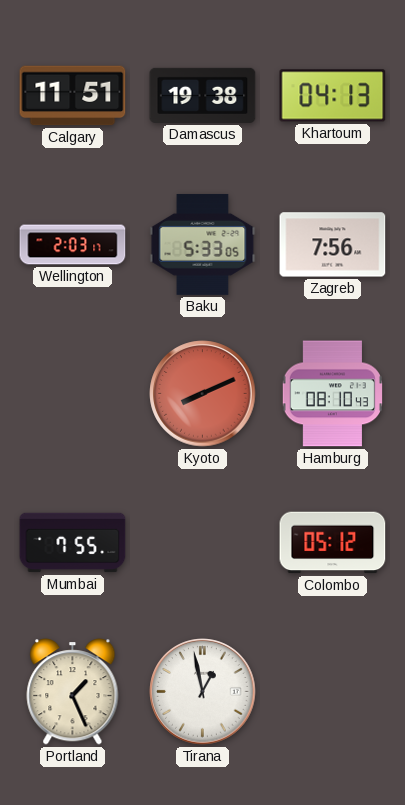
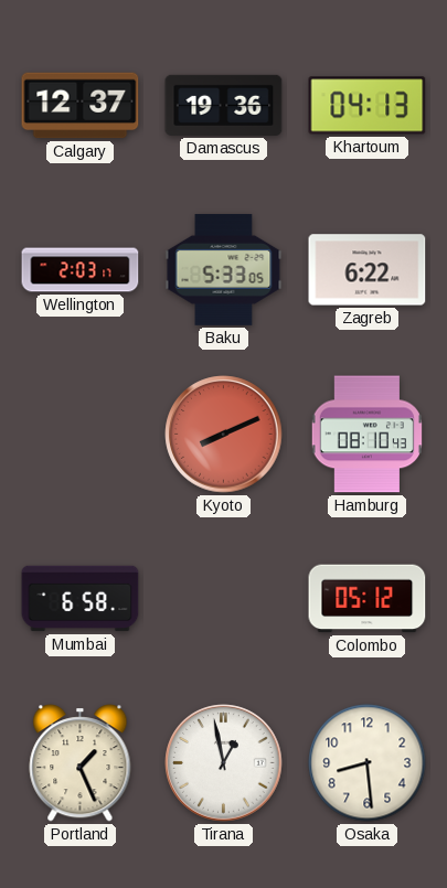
Calgary: 11:51 -> 12:37
Damascus: 19:38 -> 19:36
Zagreb: 7:56 -> 6:22
Mumbai: 7:55 -> 6:58
Osaka: none -> 8:29
